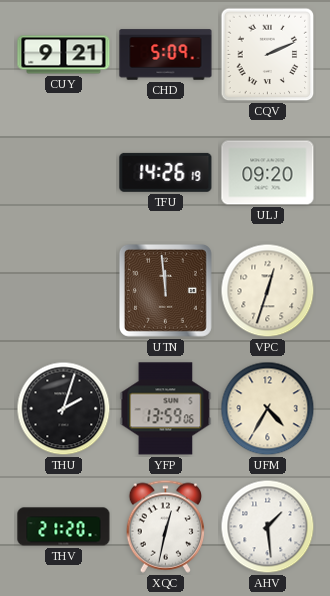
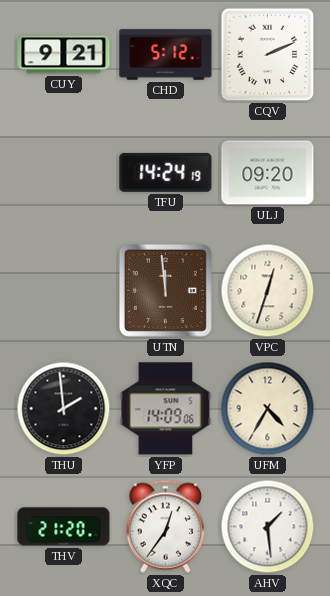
CHD: 5:09 -> 5:12
TFU: 14:26 -> 14:24
THU: 2:03 -> 1:59
YFP: 13:59 -> 14:09
XQC: 12:32 -> 12:36
